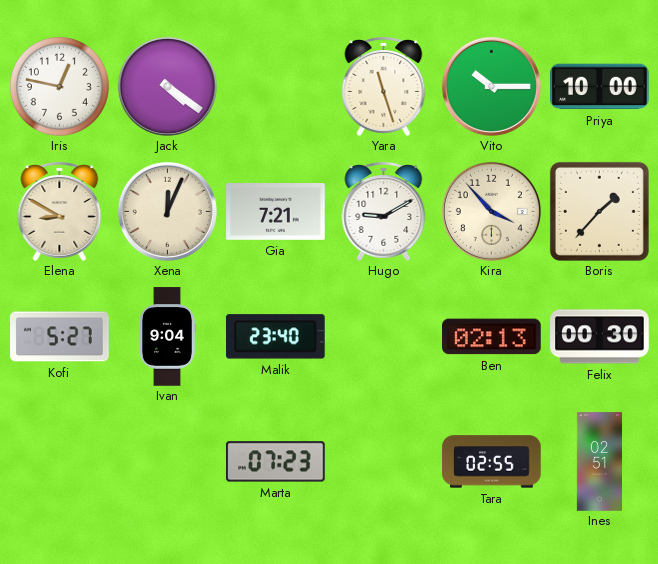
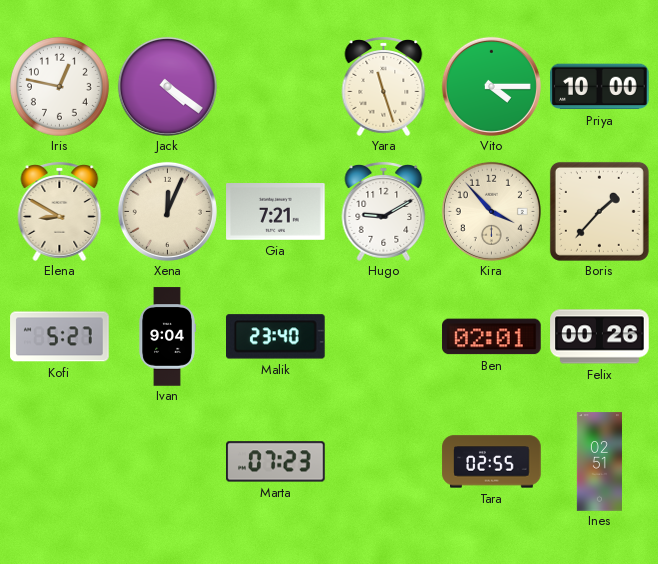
Vito: 10:15 -> 4:15
Ben: 02:13 -> 02:01
Felix: 00:30 -> 00:26
